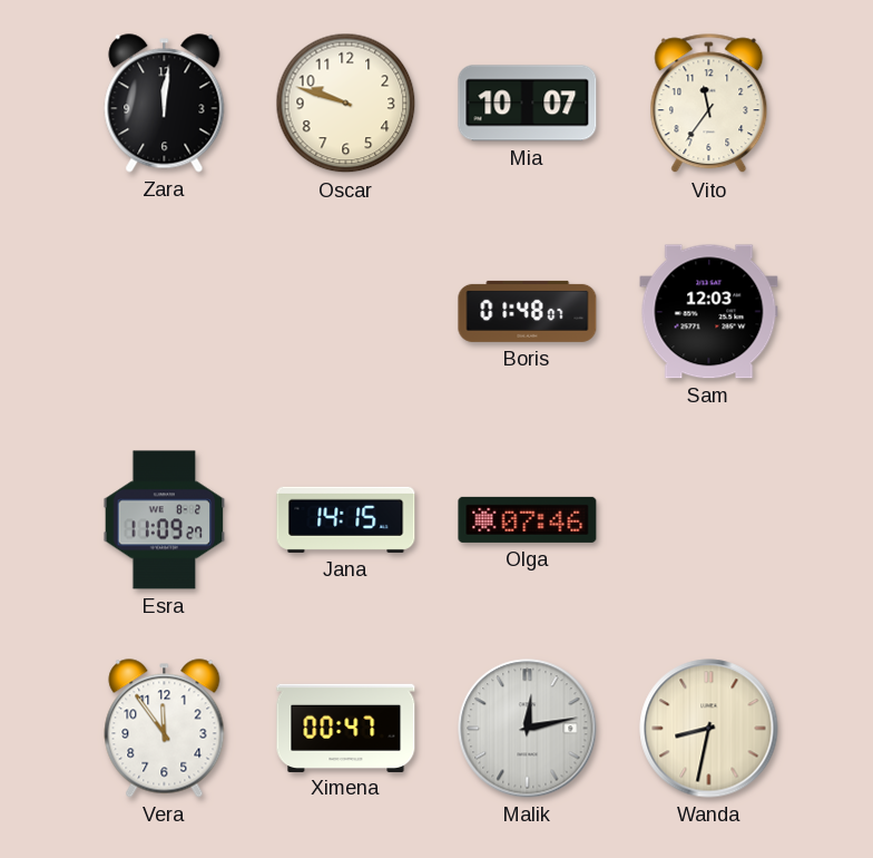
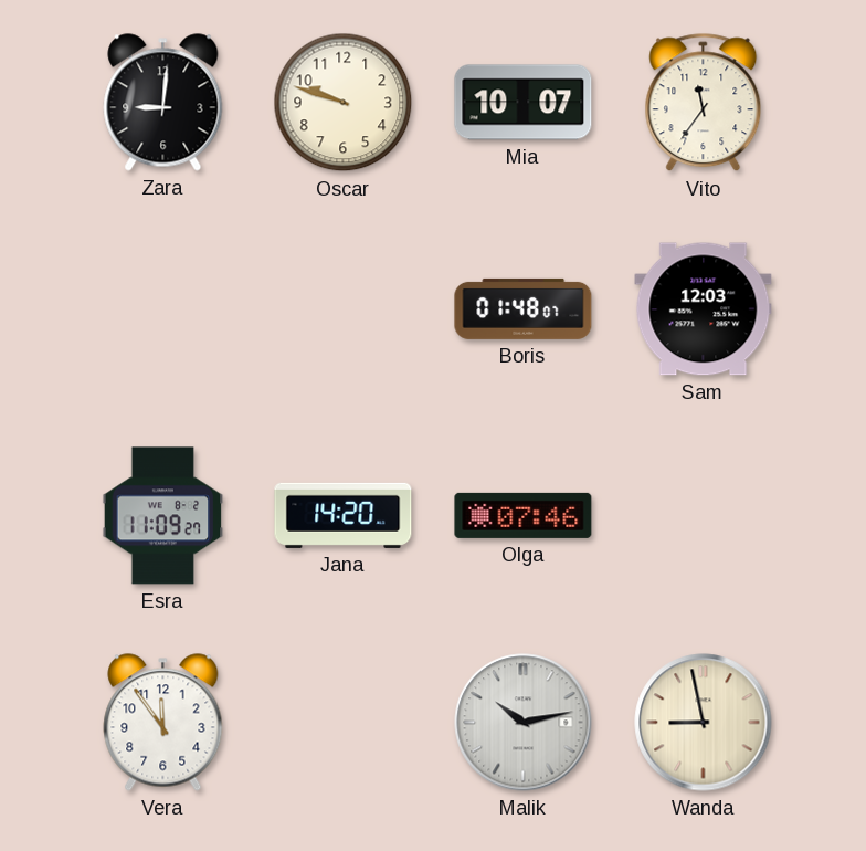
Zara: 12:01 -> 9:01
Jana: 14:15 -> 14:20
Ximena: 00:47 -> none
Malik: 12:13 -> 10:13
Wanda: 8:32 -> 8:58
